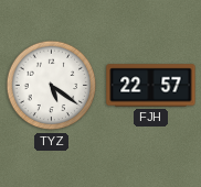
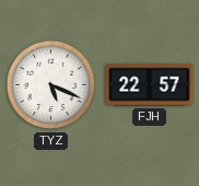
TYZ: 5:21 -> 5:19
